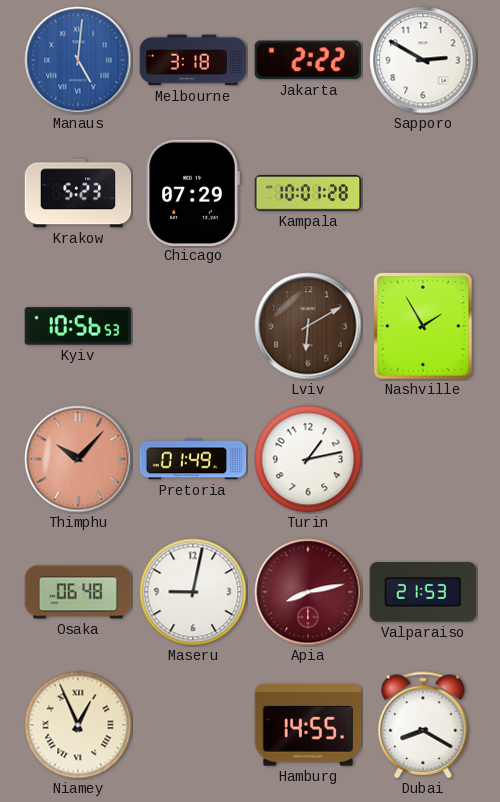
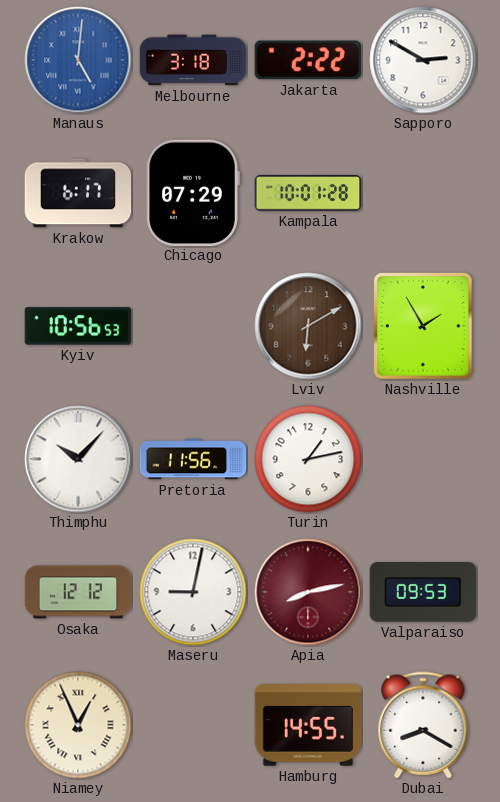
Krakow: 5:23 -> 6:17
Thimphu dial: salmon -> white
Pretoria: 01:49 -> 11:56
Osaka: 06:48 -> 12:12
Valparaiso: 21:53 -> 09:53
